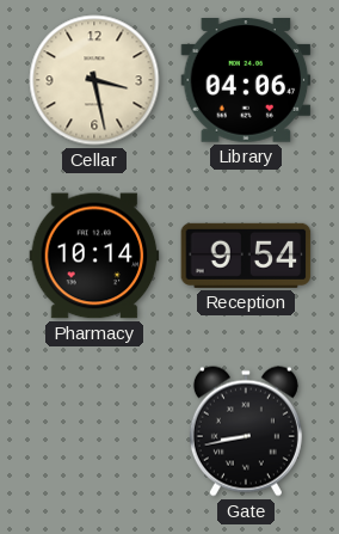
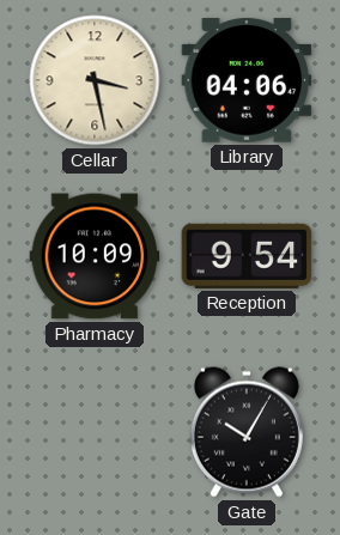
Pharmacy: 10:14 -> 10:09
Gate: 8:43 -> 10:05
